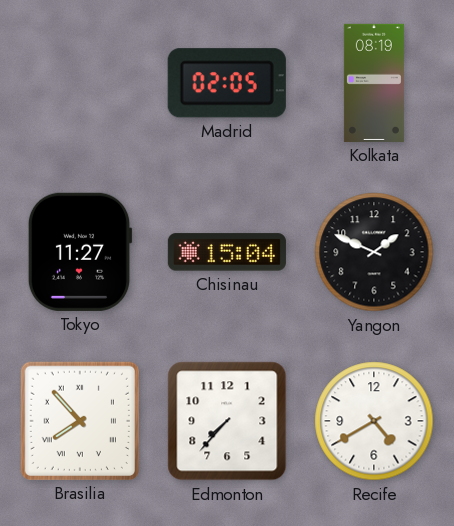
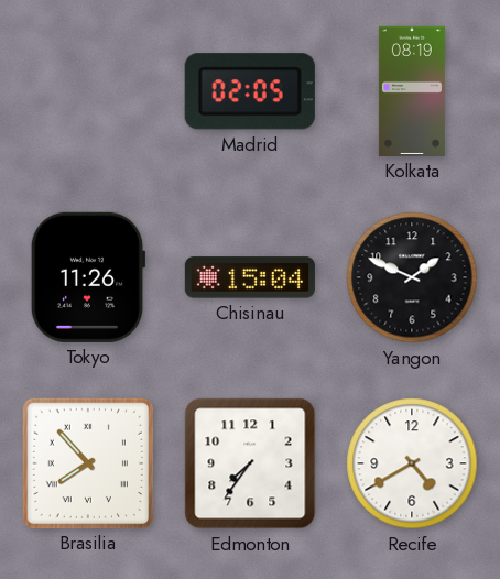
Tokyo: 11:27 -> 11:26
Edmonton: 7:37 -> 7:36
